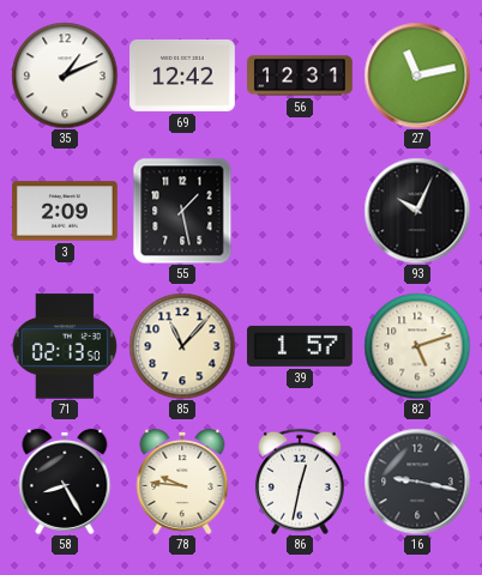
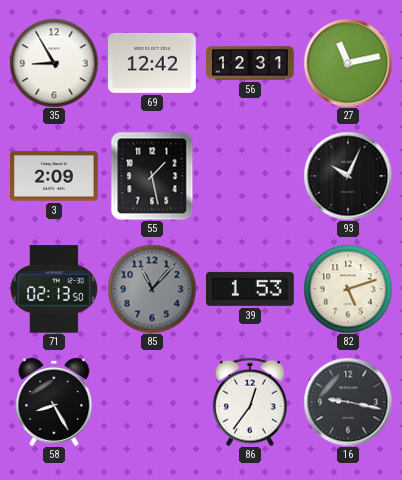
35: 1:11 -> 8:55
85 dial: cream -> grey
39: 1:57 -> 1:53
78: 9:46 -> none
86: 12:32 -> 12:36
